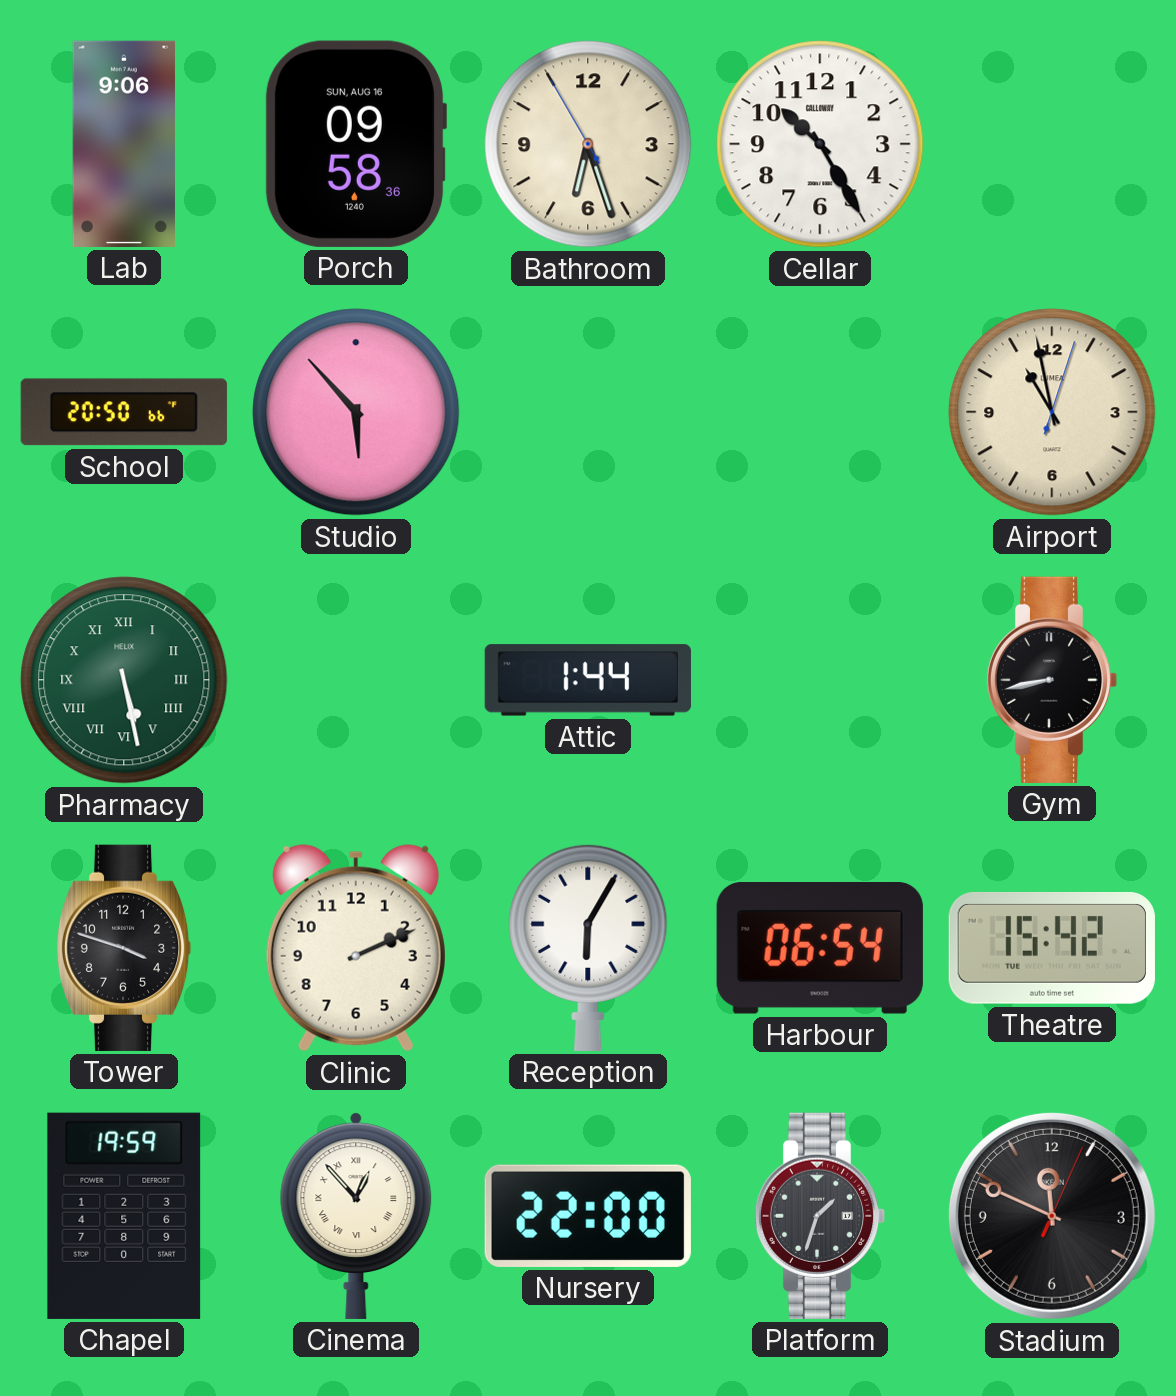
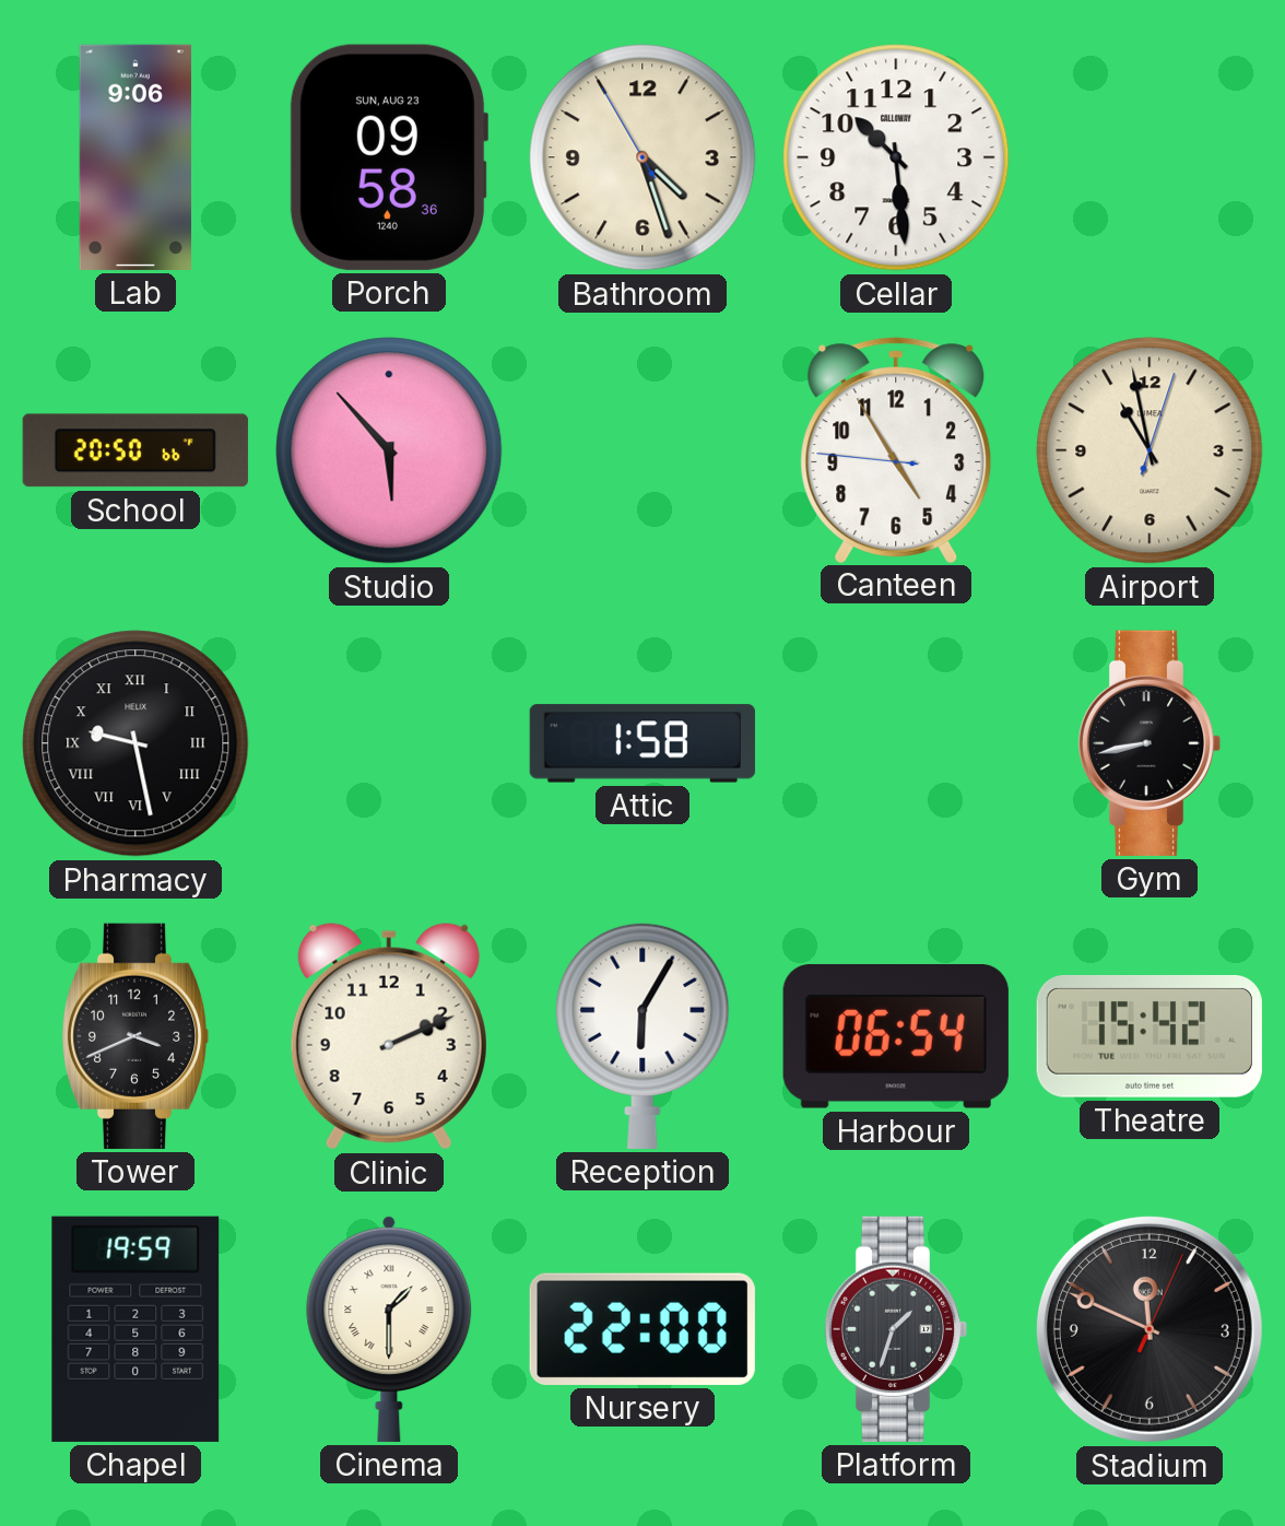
Porch date: SUN, AUG 16 -> SUN, AUG 23
Bathroom: 6:26 -> 4:26
Cellar: 10:25 -> 10:29
Canteen: none -> 4:54
Pharmacy: 5:28 -> 9:28
Pharmacy dial: green -> black
Attic: 1:44 -> 1:58
Tower: 3:48 -> 3:41
Cinema: 12:53 -> 1:30
